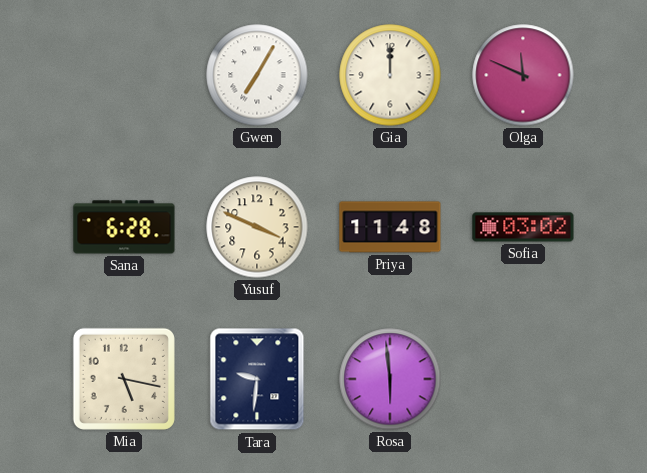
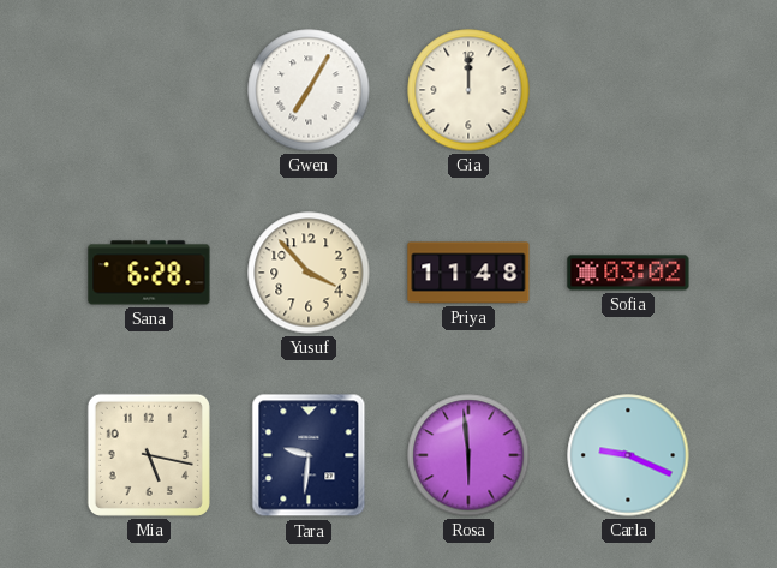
Olga: 11:49 -> none
Yusuf: 3:49 -> 3:53
Carla: none -> 9:19
